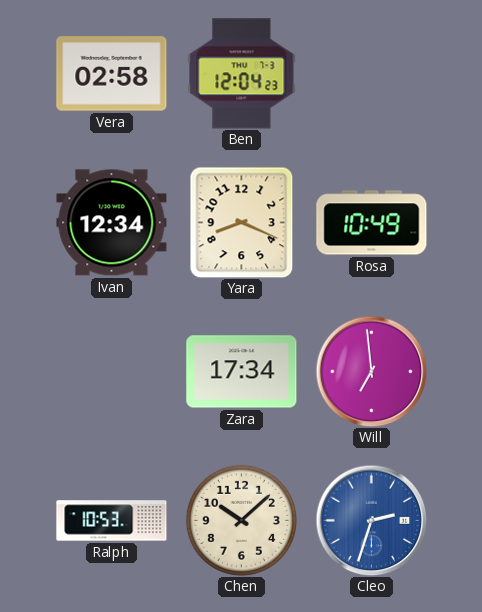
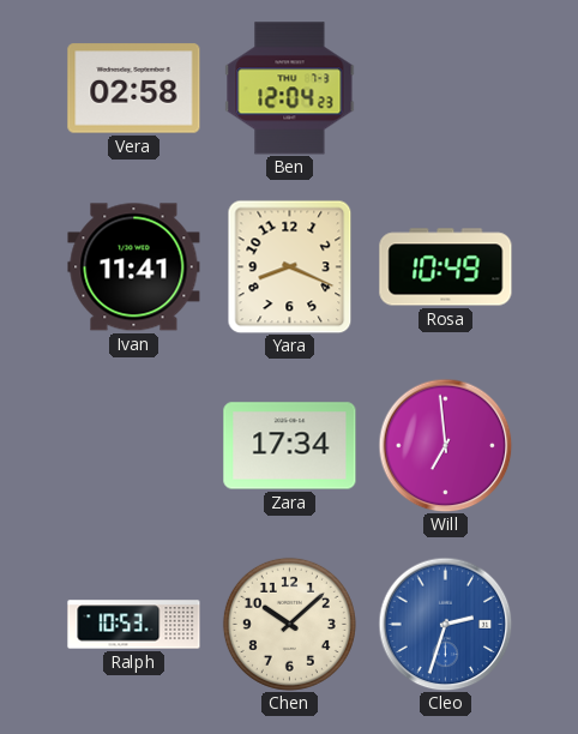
Ivan: 12:34 -> 11:41
